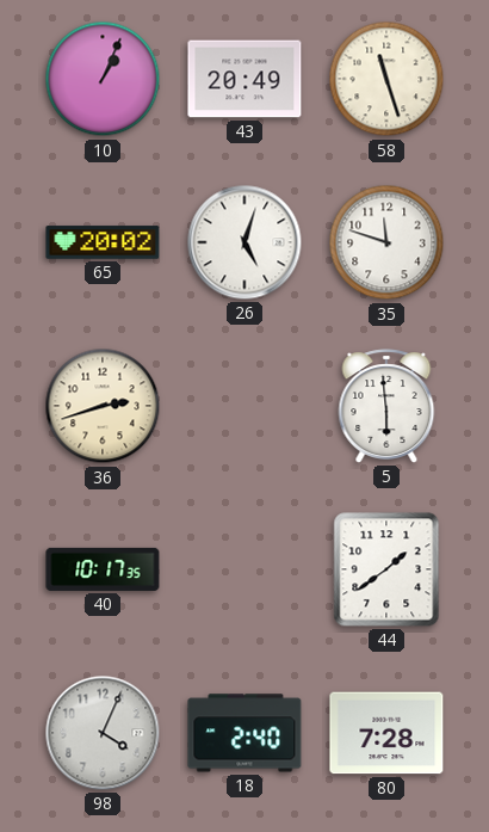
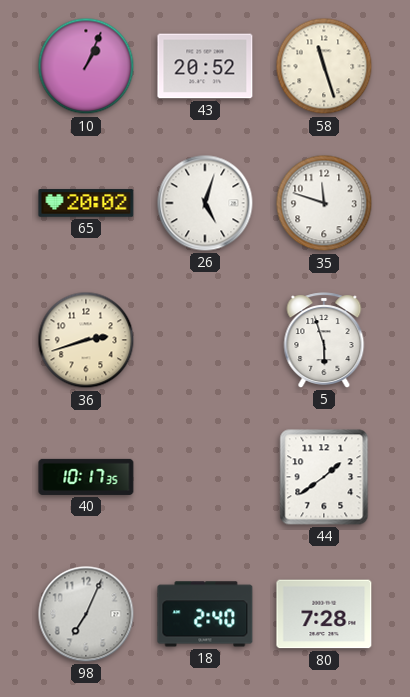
43: 20:49 -> 20:52
5: 5:59 -> 5:57
98: 4:04 -> 7:04
